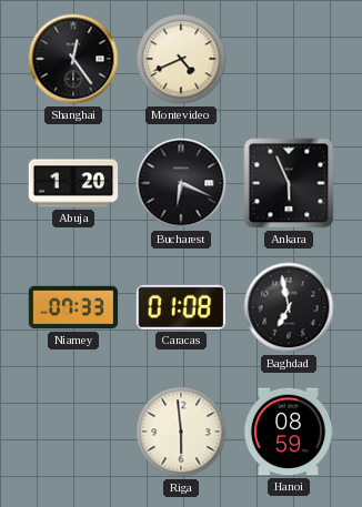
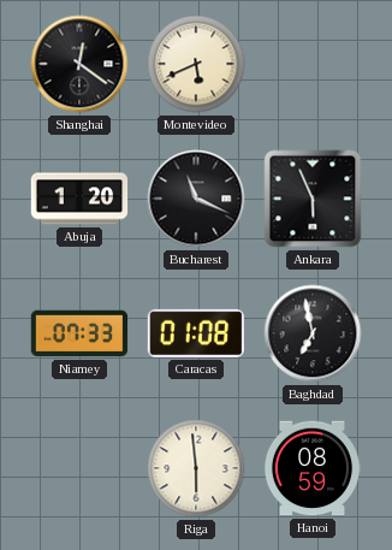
Shanghai: 12:24 -> 12:21
Montevideo: 4:41 -> 5:41
Bucharest: 6:19 -> 11:19
